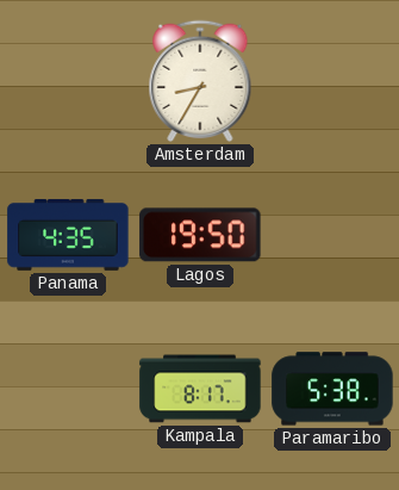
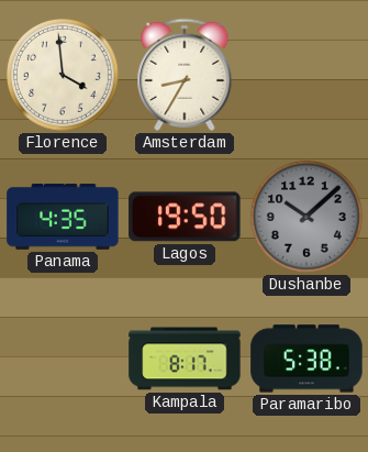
Florence: none -> 3:59
Dushanbe: none -> 10:08
